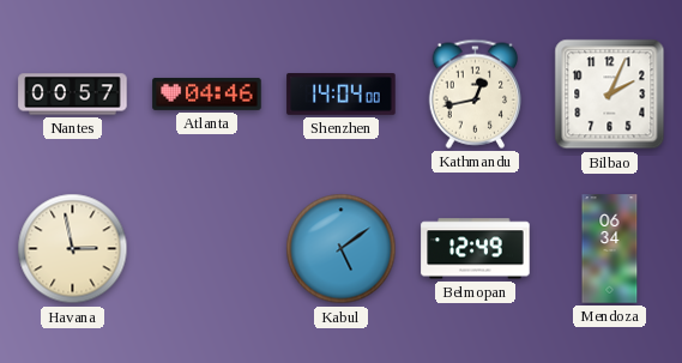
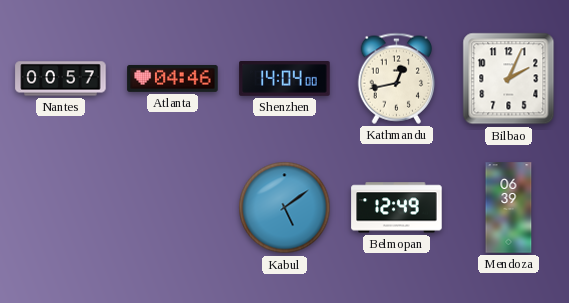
Havana: 2:58 -> none
Mendoza: 06:34 -> 06:39
